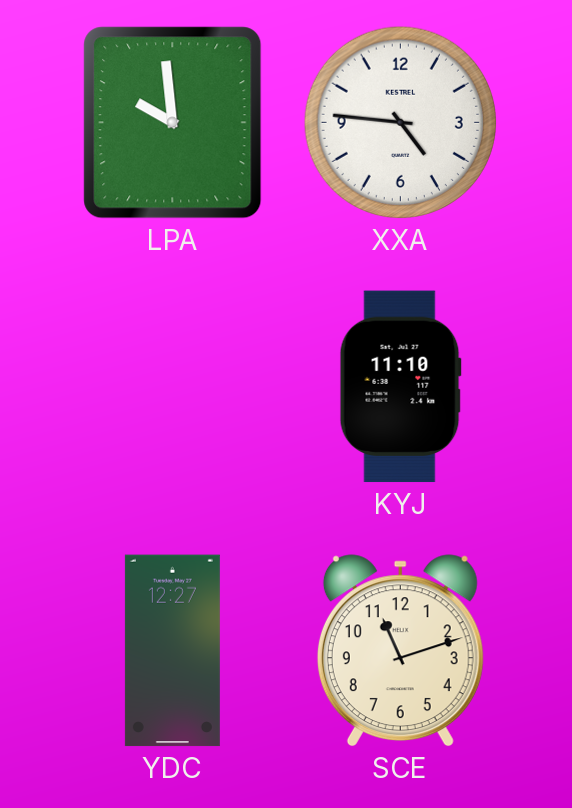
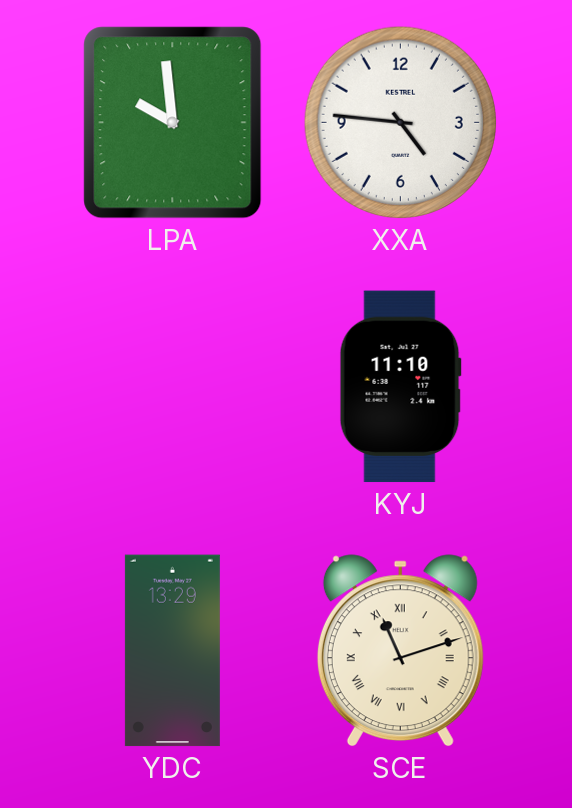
YDC: 12:27 -> 13:29
SCE numerals: Arabic -> Roman
